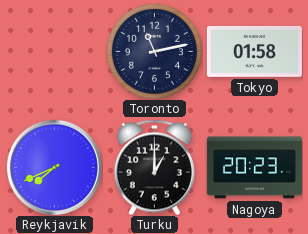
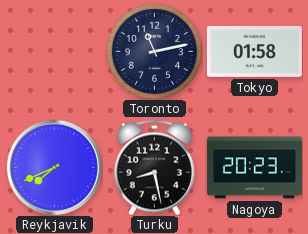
Turku: 1:00 -> 8:28
